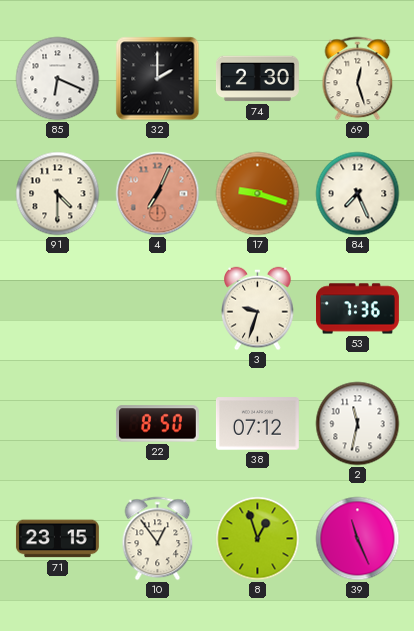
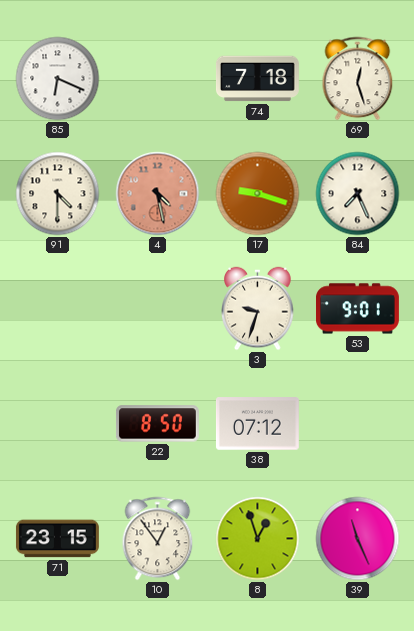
32: 2:00 -> none
74: 2:30 -> 7:18
4: 7:04 -> 4:28
53: 7:36 -> 9:01
2: 11:32 -> none
